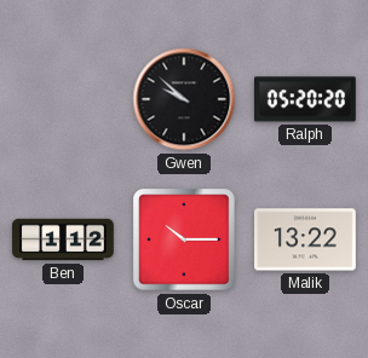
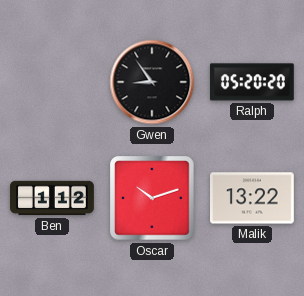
Gwen: 9:52 -> 8:54
Oscar: 10:15 -> 10:12
